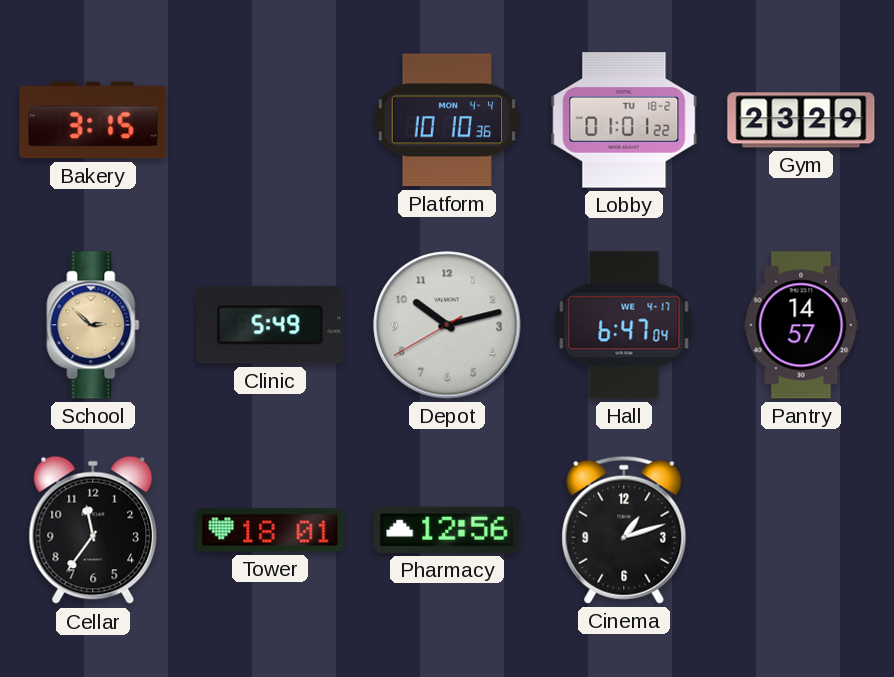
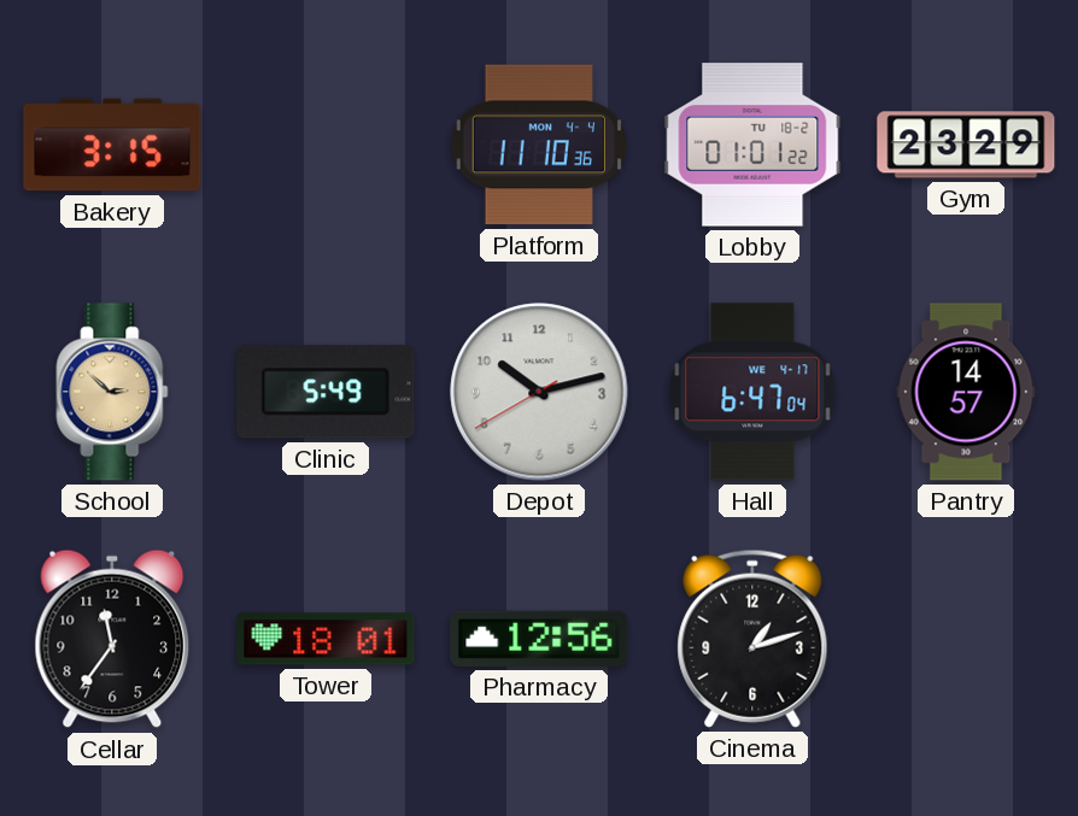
Platform: 10:10 -> 11:10
